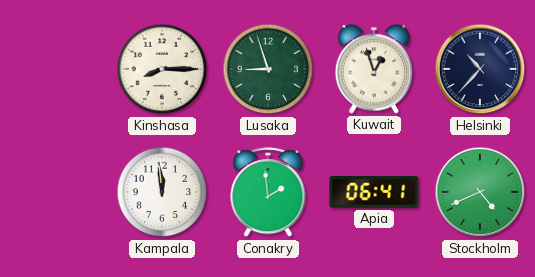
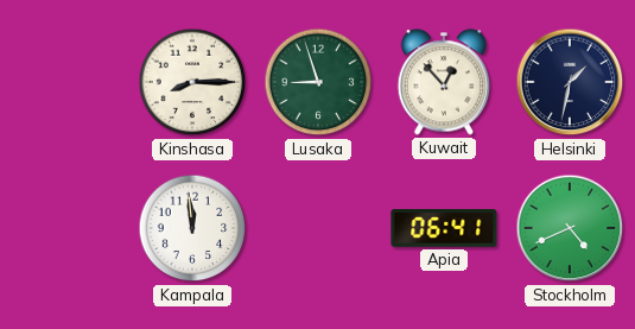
Kuwait: 12:57 -> 12:53
Helsinki: 10:37 -> 1:32
Conakry: 1:59 -> none
